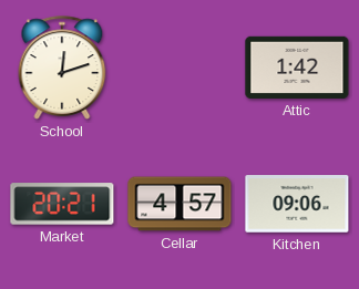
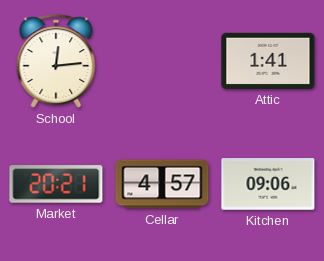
School: 12:12 -> 12:14
Attic: 1:42 -> 1:41
